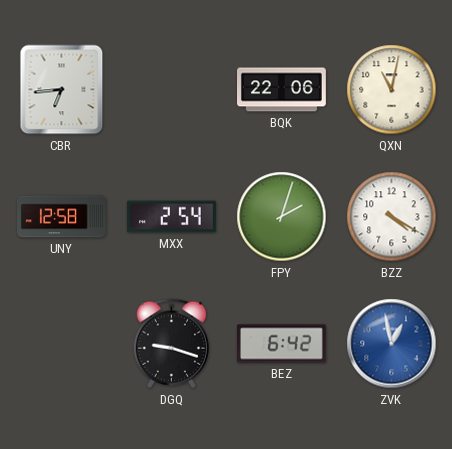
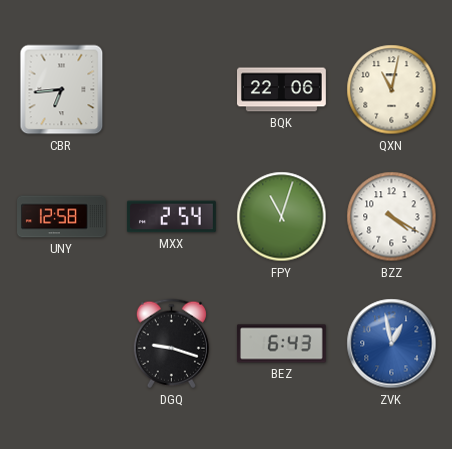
FPY: 2:03 -> 11:03
BEZ: 6:42 -> 6:43
